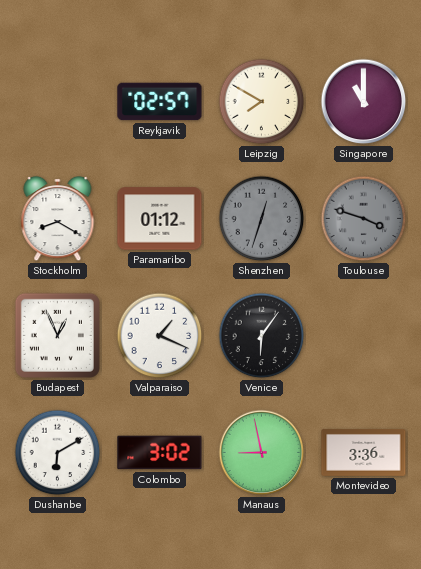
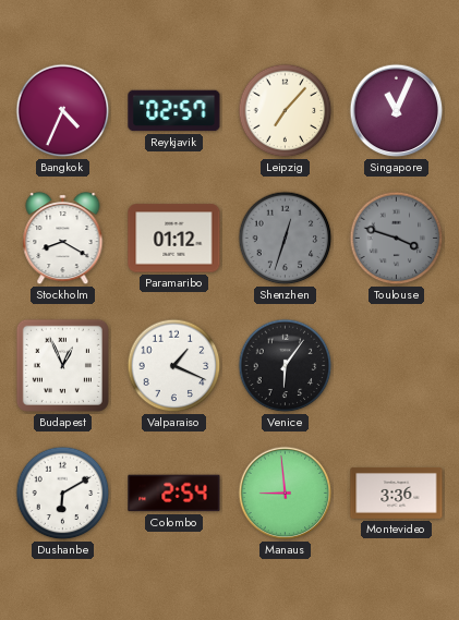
Bangkok: none -> 4:34
Leipzig: 7:50 -> 7:07
Singapore: 11:00 -> 11:04
Colombo: 3:02 -> 2:54
Manaus: 8:58 -> 8:59
